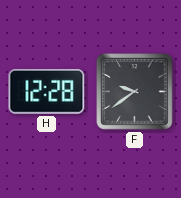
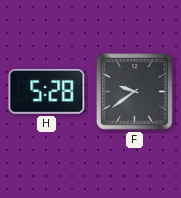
H: 12:28 -> 5:28
